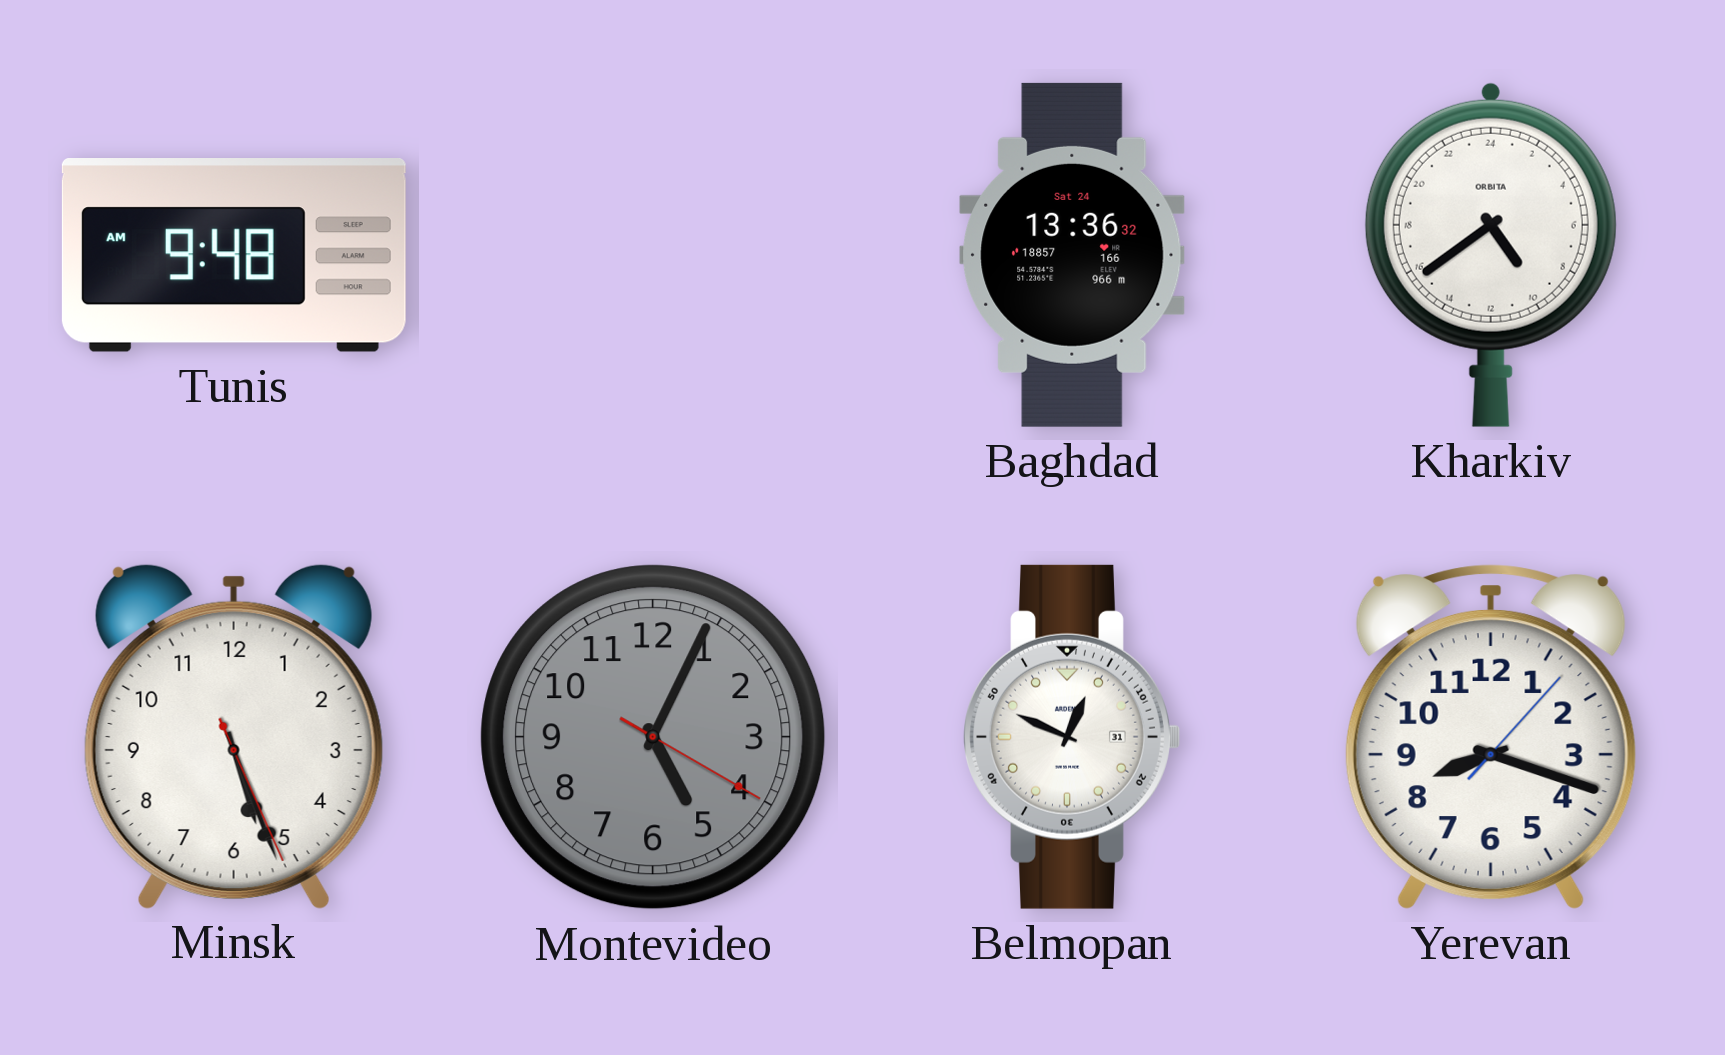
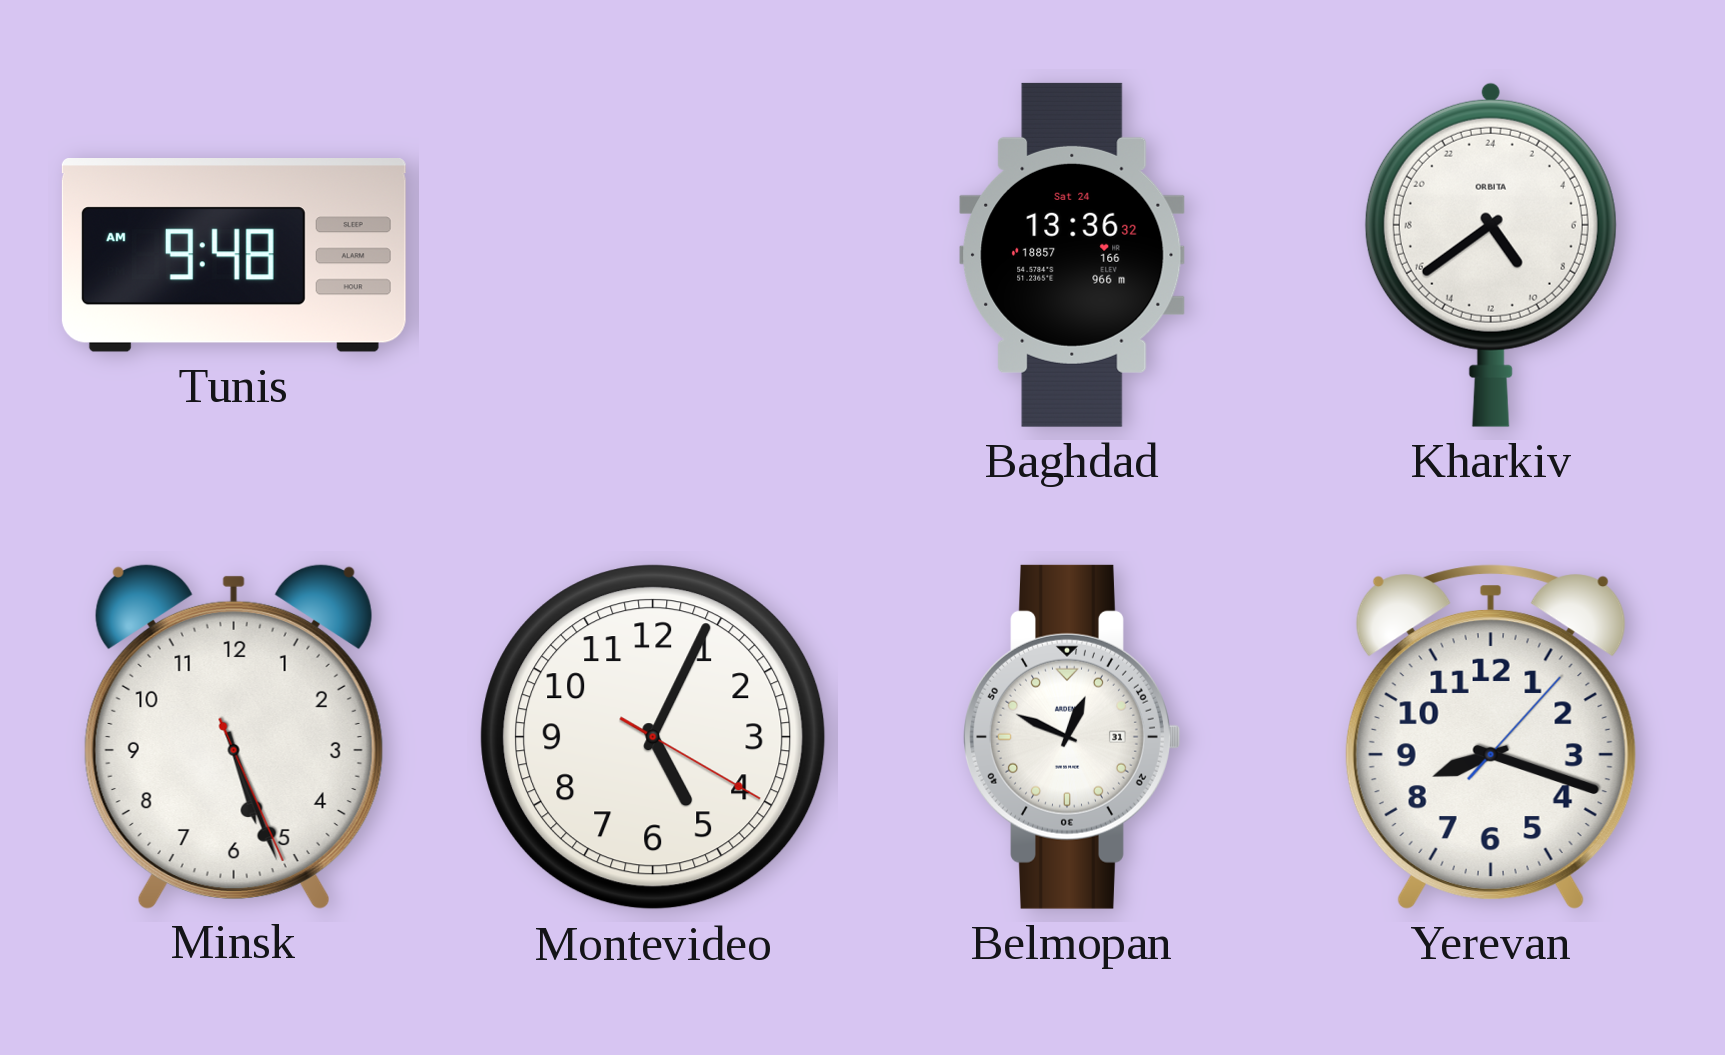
Montevideo dial: grey -> white
